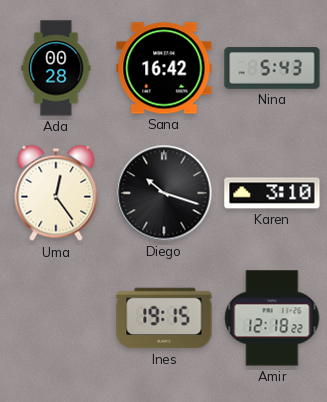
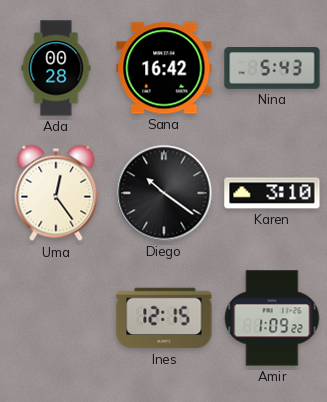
Diego: 10:18 -> 10:21
Ines: 19:15 -> 12:15
Amir: 12:18 -> 1:09
